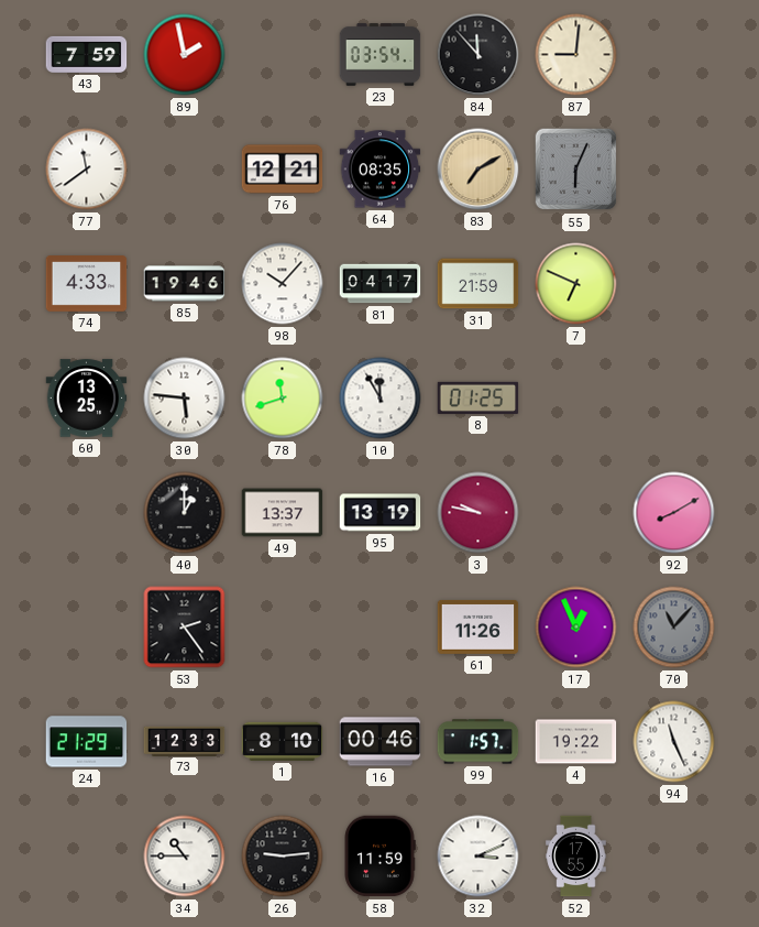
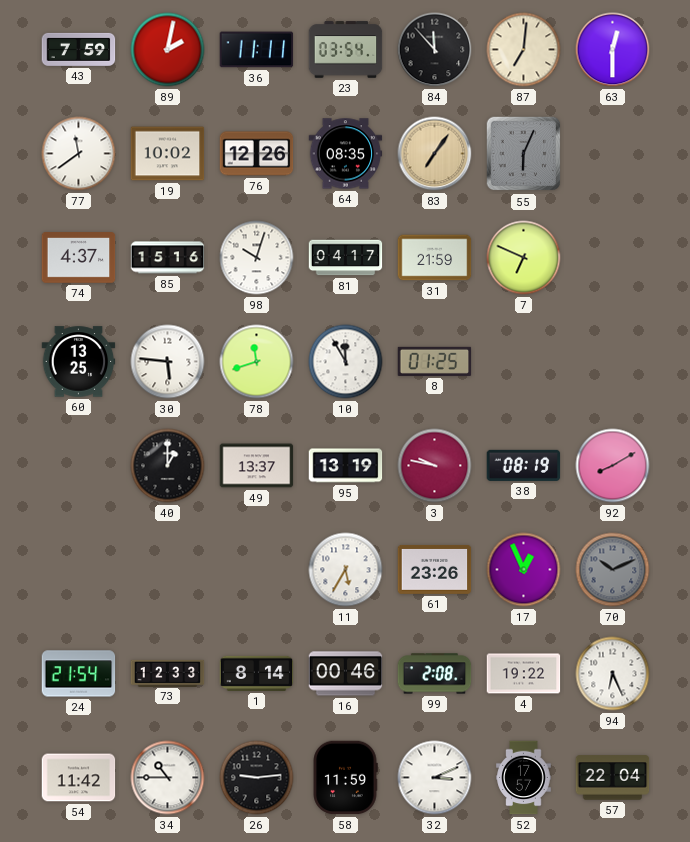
89: 1:58 -> 2:02
36: none -> 11:11
87: 9:01 -> 7:01
63: none -> 12:30
19: none -> 10:02
76: 12:21 -> 12:26
83: 7:10 -> 7:06
74: 4:33 -> 4:37
85: 19:46 -> 15:16
98: 10:07 -> 10:03
38: none -> 08:19
53: 2:24 -> none
11: none -> 5:35
61: 11:26 -> 23:26
70: 11:07 -> 10:11
24: 21:29 -> 21:54
1: 8:10 -> 8:14
99: 1:57 -> 2:08
94: 11:26 -> 6:26
54: none -> 11:42
52: 17:55 -> 17:57
57: none -> 22:04
